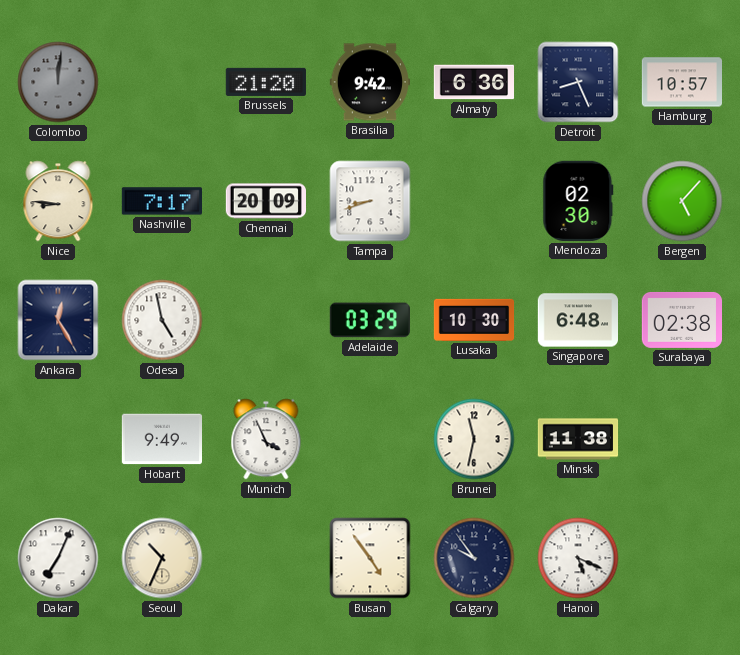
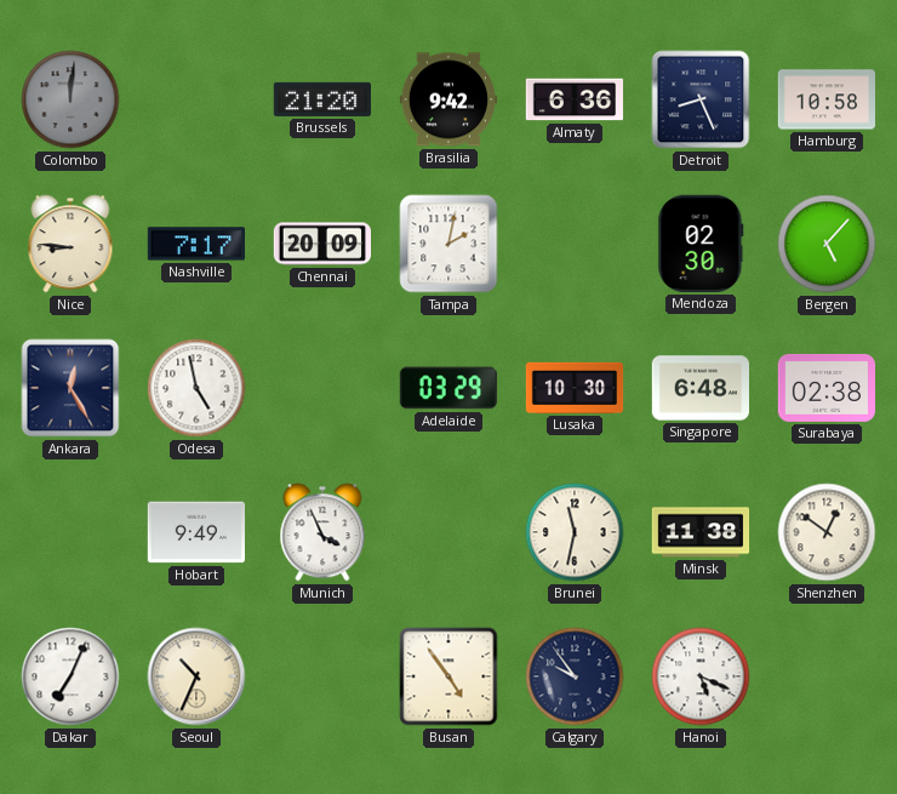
Hamburg: 10:57 -> 10:58
Tampa: 8:42 -> 2:02
Shenzhen: none -> 12:51
